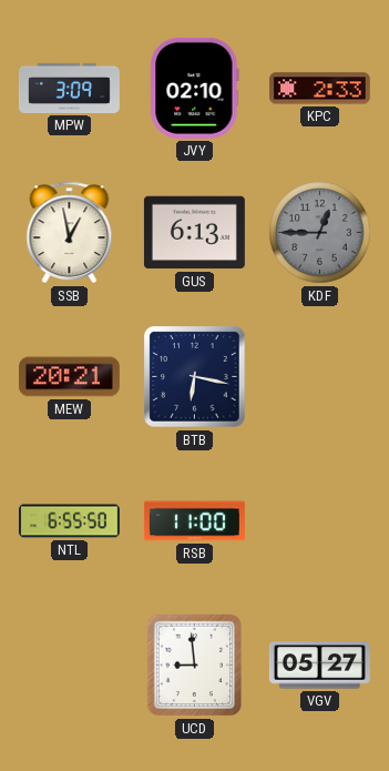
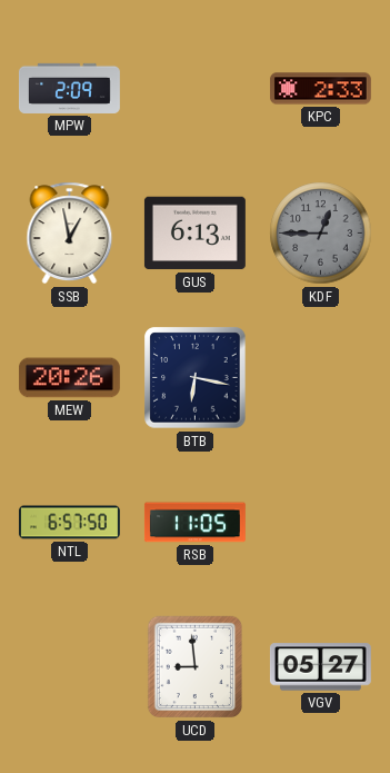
MPW: 3:09 -> 2:09
JVY: 02:10 -> none
MEW: 20:21 -> 20:26
NTL: 6:55 -> 6:57
RSB: 11:00 -> 11:05
